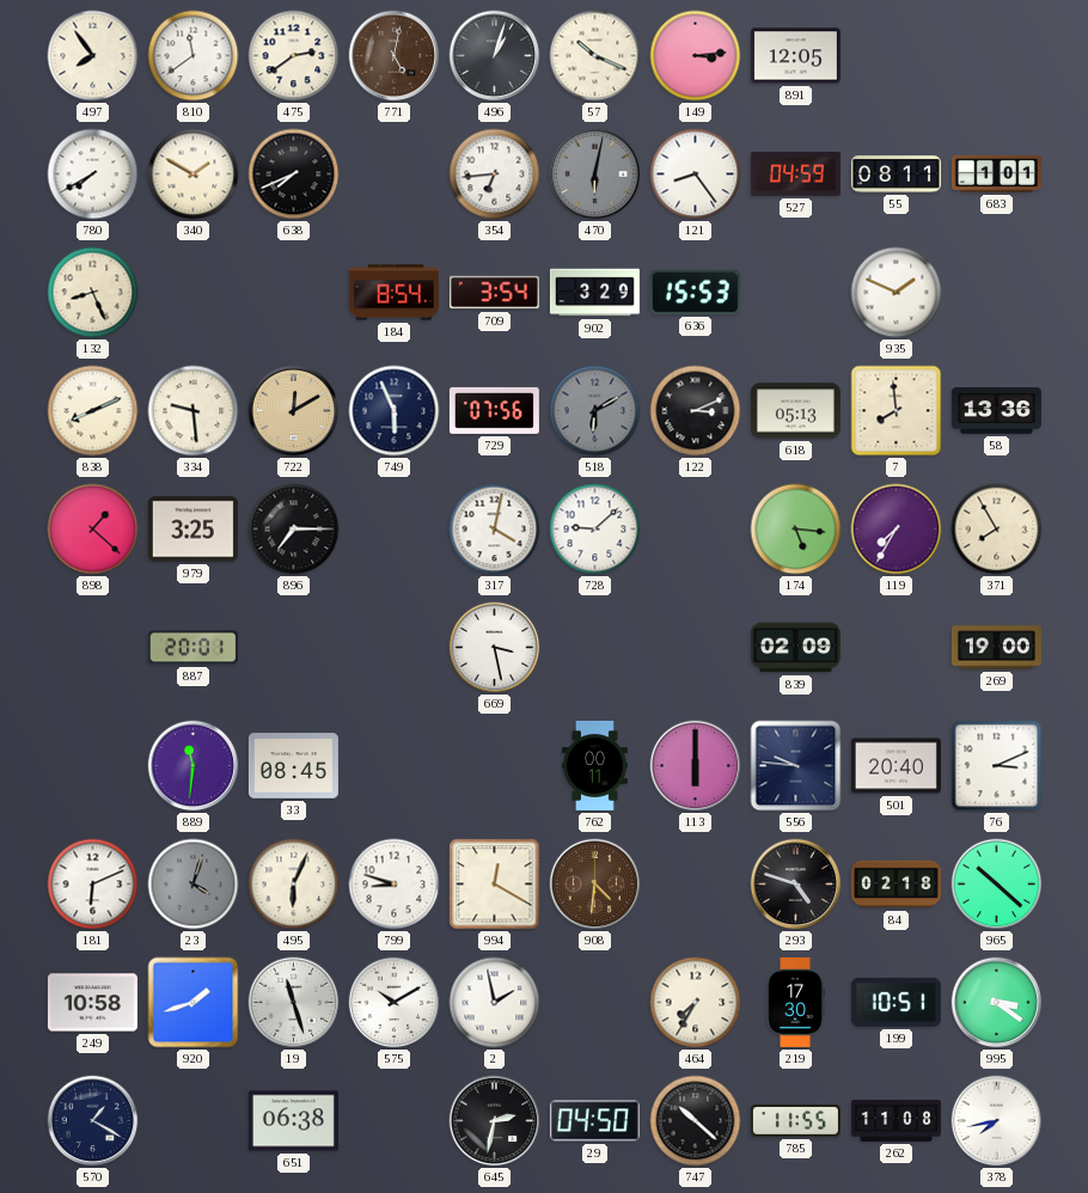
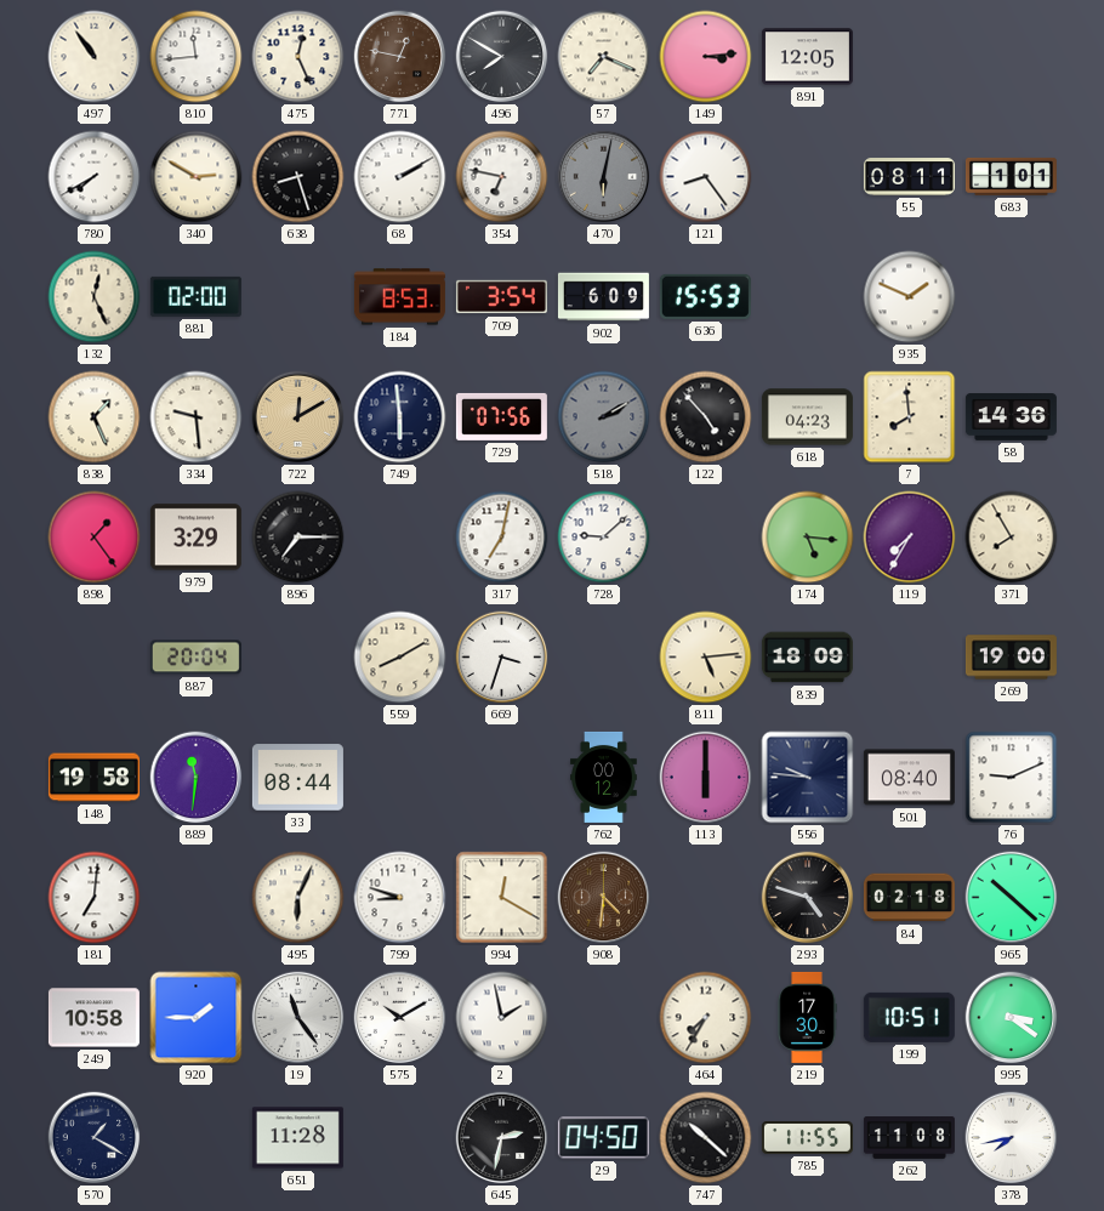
497: 7:54 -> 10:54
810: 11:39 -> 11:44
475: 2:39 -> 12:26
771: 5:02 -> 12:47
496: 1:03 -> 7:50
57: 10:19 -> 7:19
340: 1:50 -> 2:50
638: 7:41 -> 8:27
68: none -> 2:10
354: 6:44 -> 6:47
527: 04:59 -> none
132: 8:26 -> 12:26
881: none -> 02:00
184: 8:54 -> 8:53
902: 3:29 -> 6:09
838: 8:11 -> 1:26
749: 5:56 -> 5:59
518: 6:10 -> 2:10
122: 3:11 -> 4:53
618: 05:13 -> 04:23
58: 13:36 -> 14:36
898: 1:22 -> 1:24
979: 3:25 -> 3:29
317: 4:02 -> 7:02
887: 20:01 -> 20:04
559: none -> 8:10
669: 3:28 -> 3:33
811: none -> 5:14
839: 02:09 -> 18:09
148: none -> 19:58
33: 08:45 -> 08:44
762: 00:11 -> 00:12
501: 20:40 -> 08:40
76: 3:11 -> 9:11
181: 6:11 -> 7:01
23: 4:03 -> none
920: 1:42 -> 1:45
19: 11:27 -> 11:24
651: 06:38 -> 11:28
